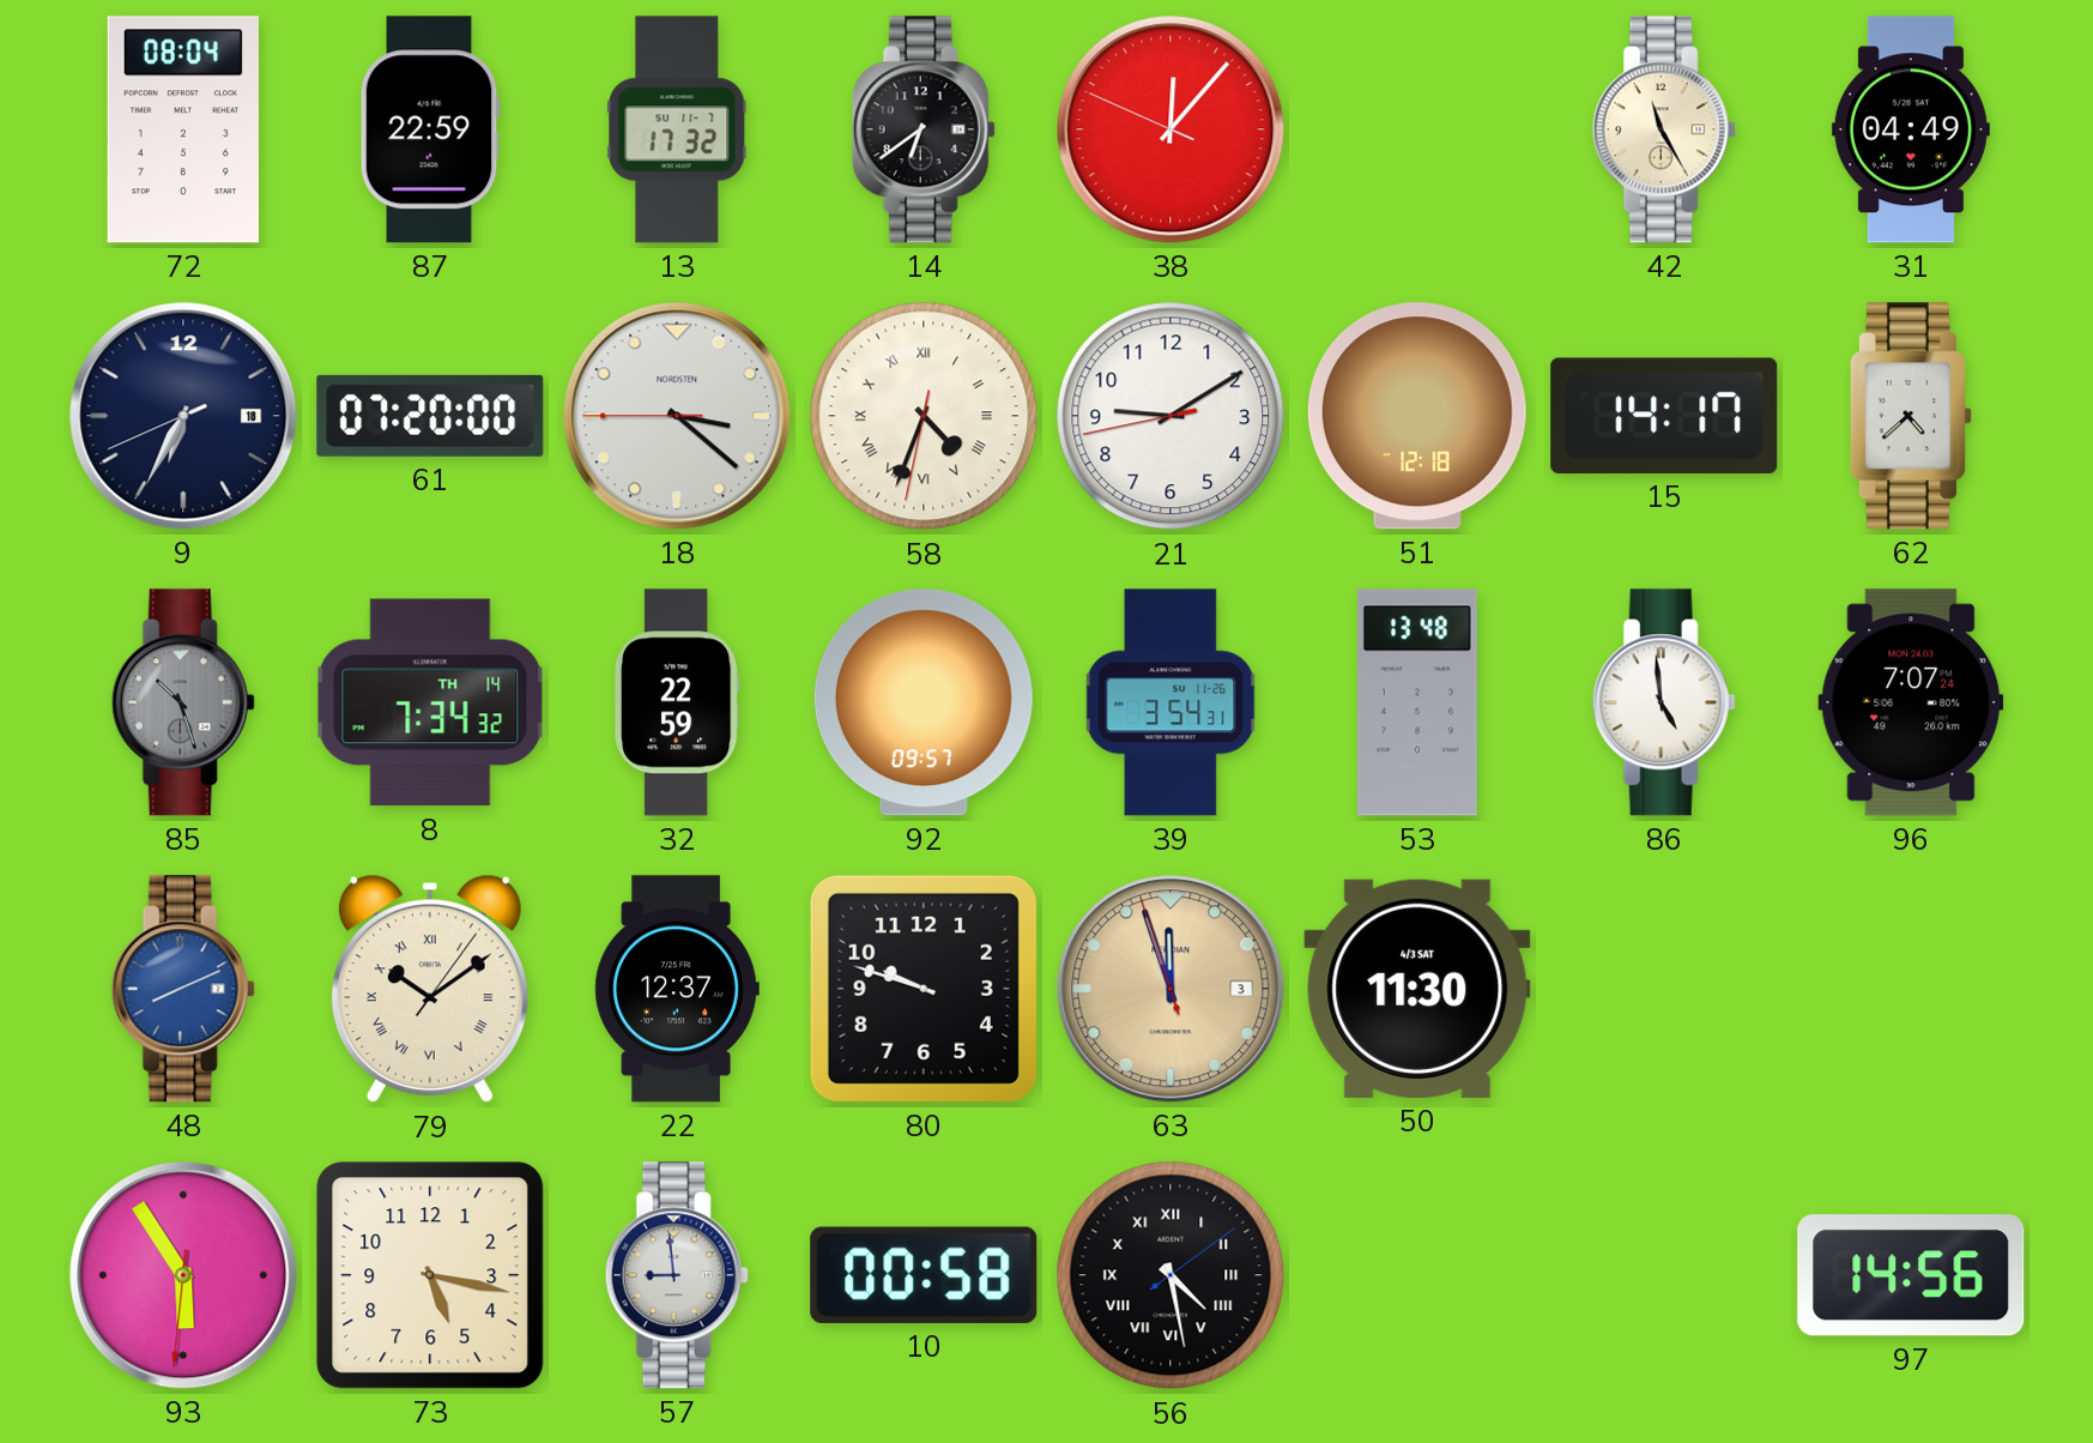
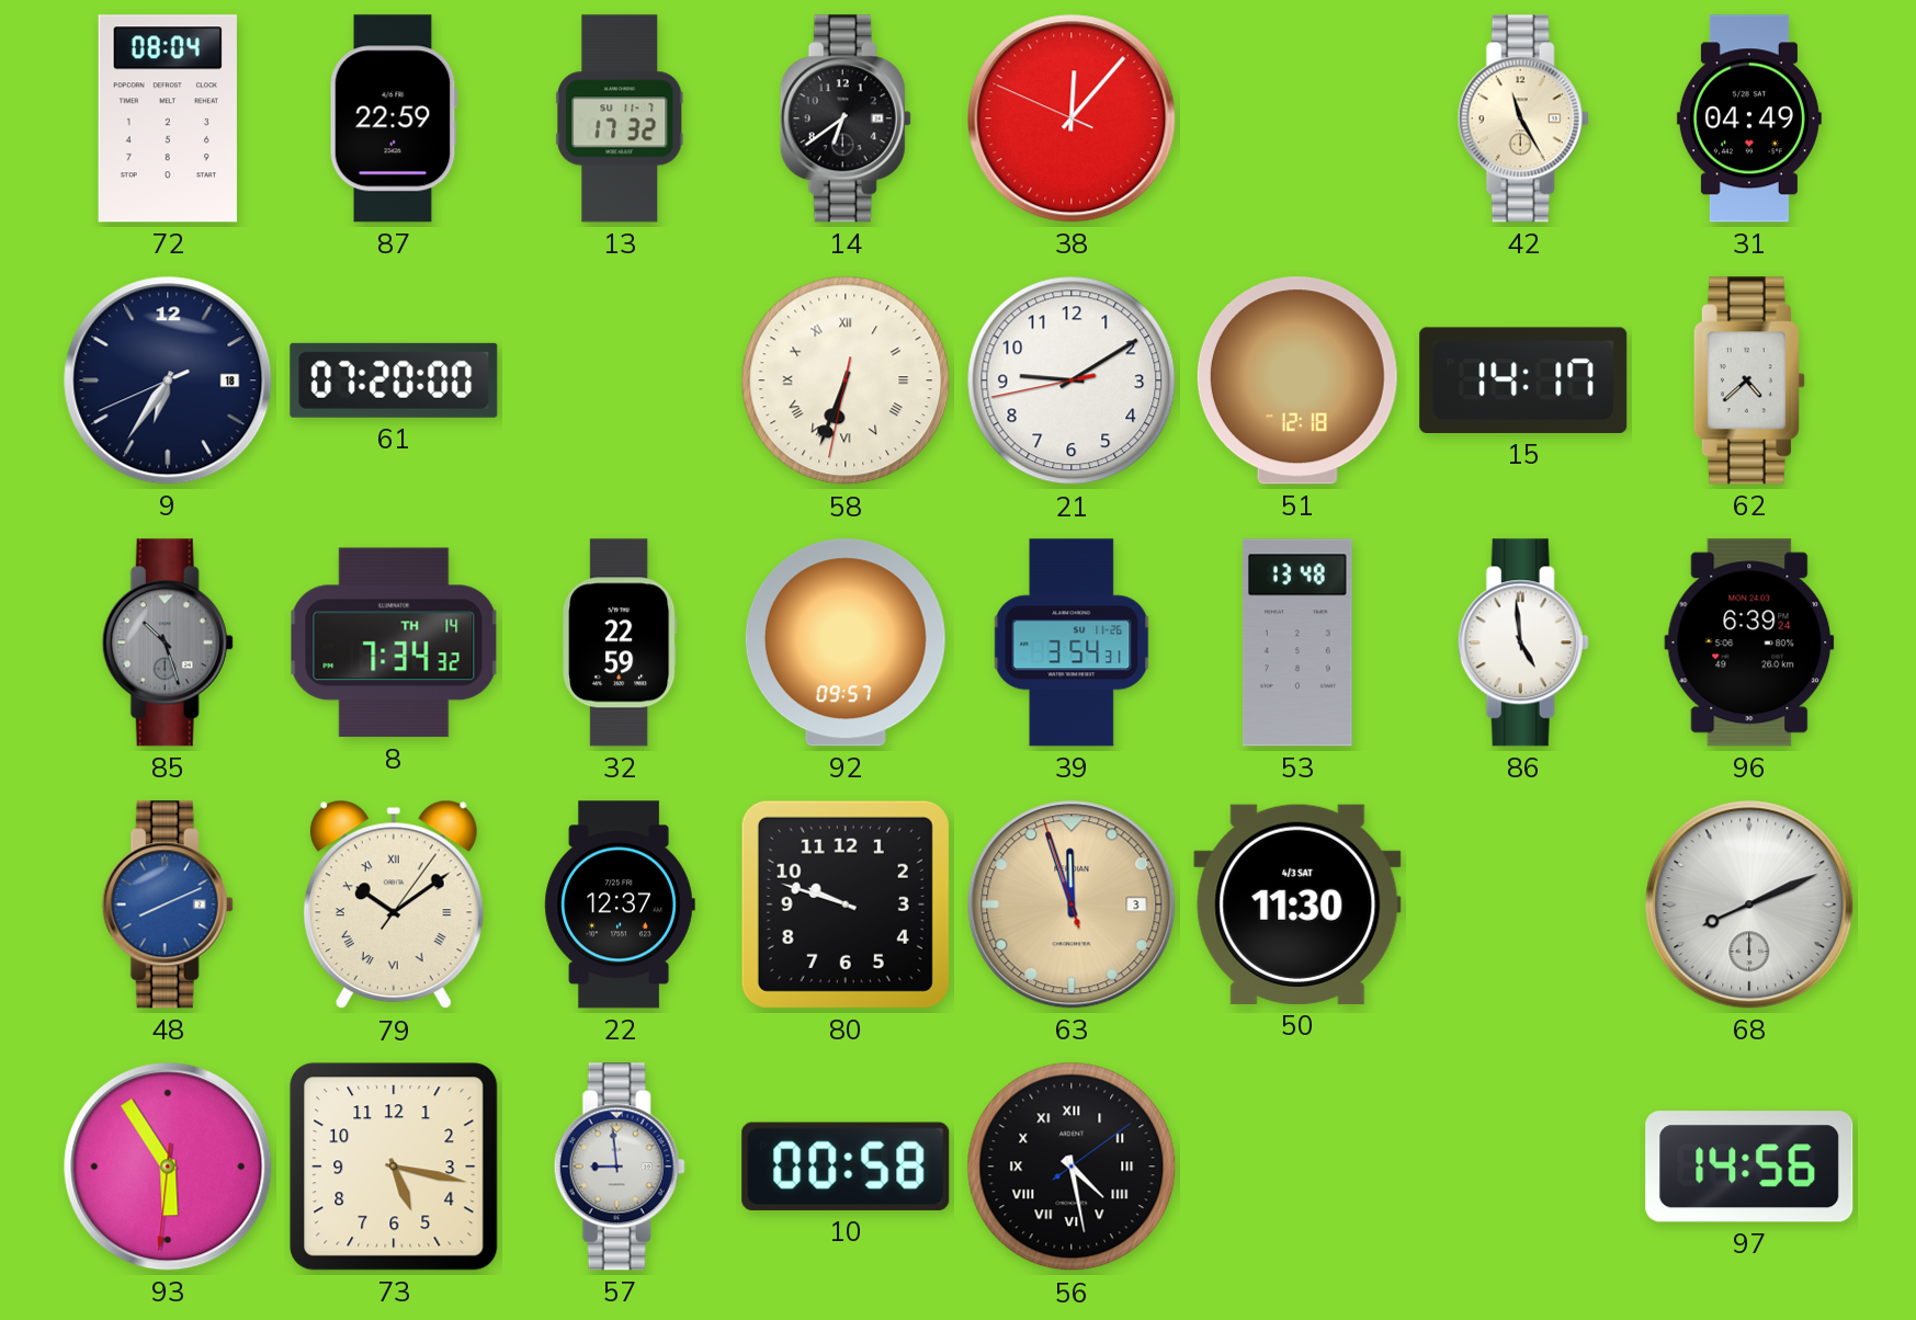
9: 6:34 -> 6:35
18: 3:21 -> none
58: 4:33 -> 6:33
96: 7:07 -> 6:39
68: none -> 8:11
